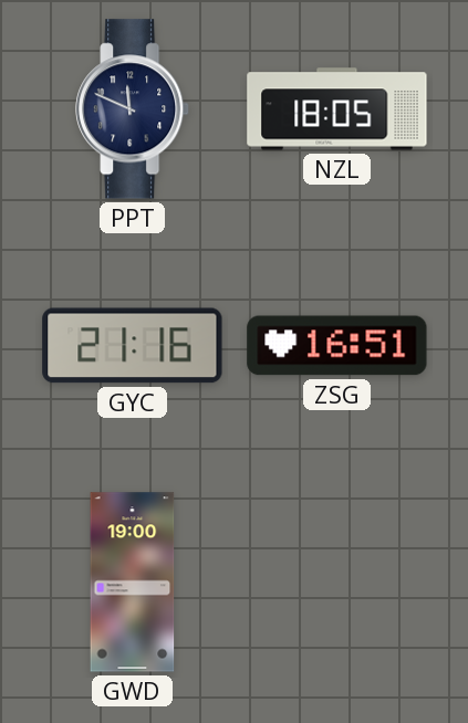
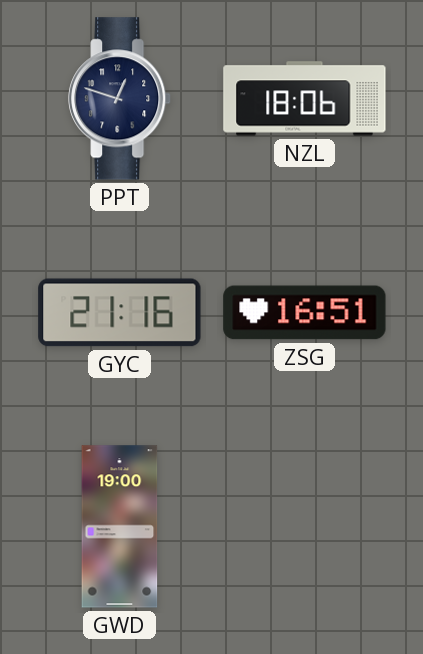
PPT: 11:49 -> 12:48
NZL: 18:05 -> 18:06
